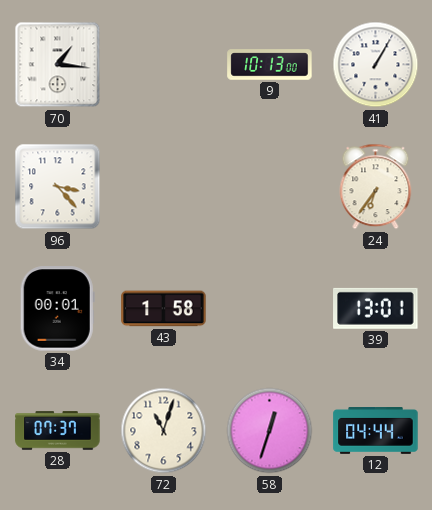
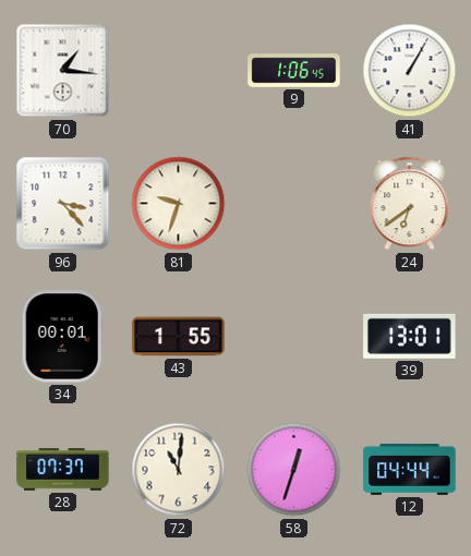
9: 10:13 -> 1:06
81: none -> 9:33
24: 6:36 -> 6:39
43: 1:58 -> 1:55
72: 11:03 -> 11:01
